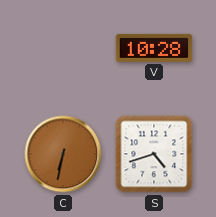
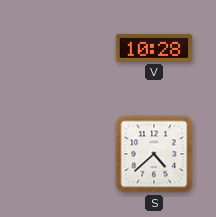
C: 6:32 -> none
S: 4:42 -> 4:38
